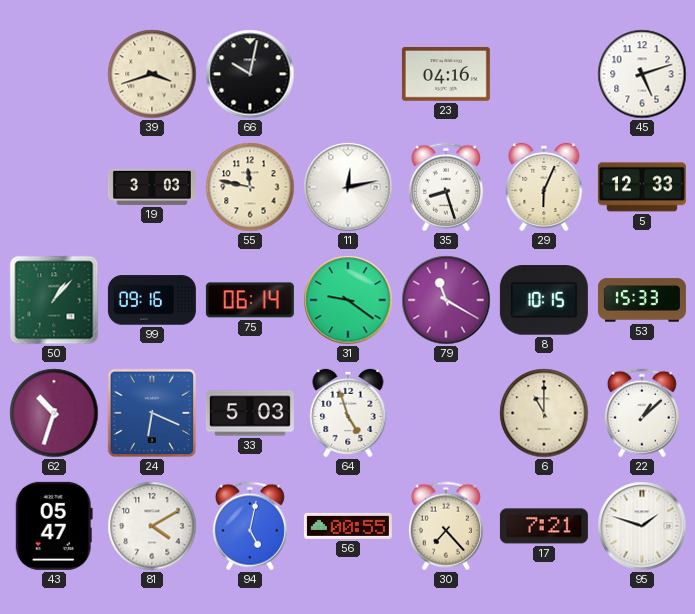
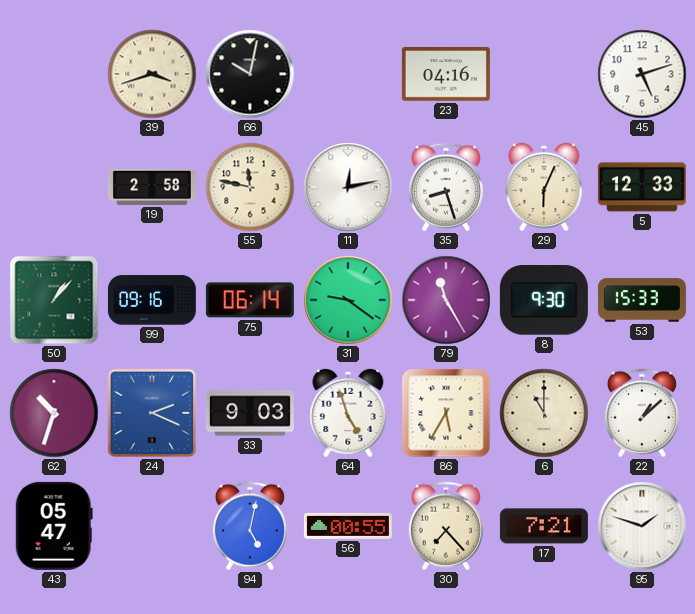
19: 3:03 -> 2:58
79: 11:20 -> 11:25
8: 10:15 -> 9:30
24: 6:19 -> 2:19
33: 5:03 -> 9:03
86: none -> 5:35
81: 4:10 -> none
